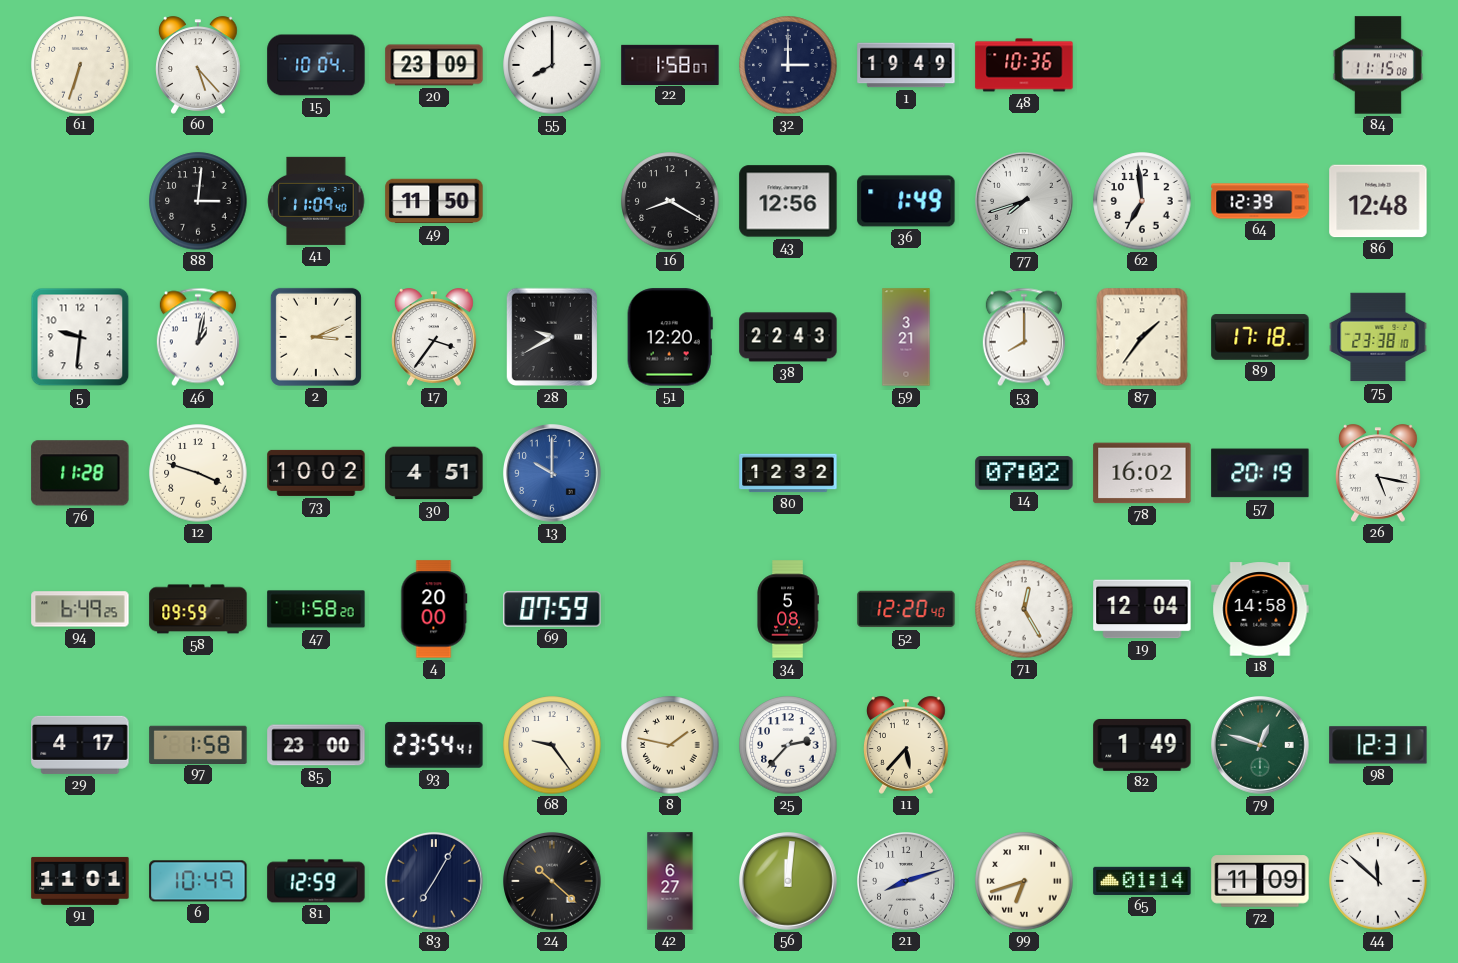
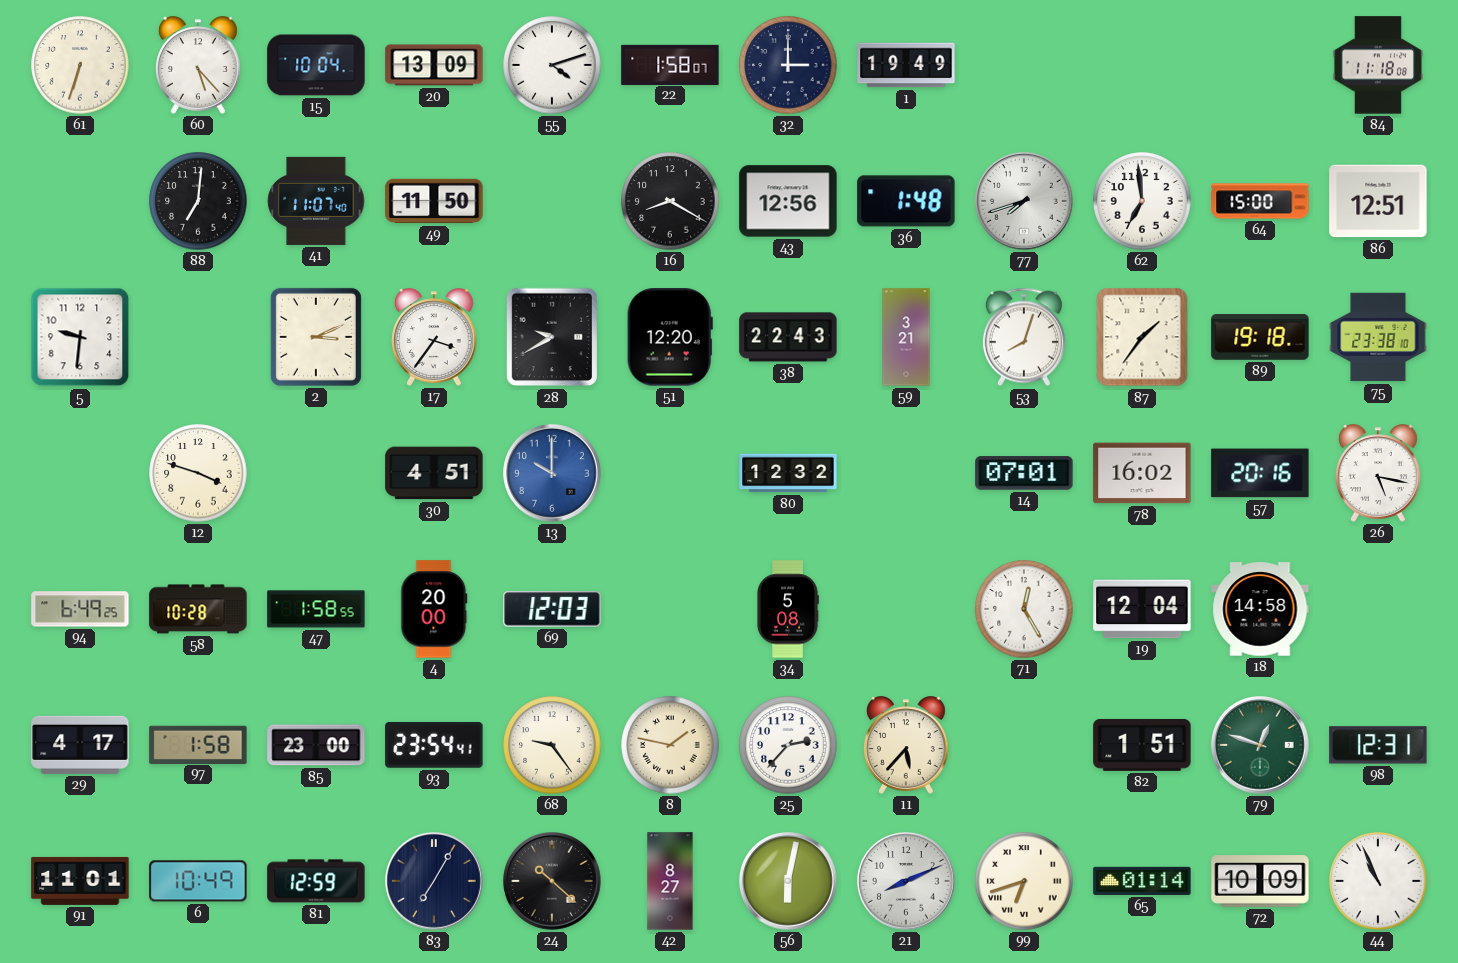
20: 23:09 -> 13:09
55: 8:00 -> 4:12
48: 10:36 -> none
84: 11:15 -> 11:18
88: 3:01 -> 7:01
41: 11:09 -> 11:07
36: 1:49 -> 1:48
64: 12:39 -> 15:00
86: 12:48 -> 12:51
46: 1:02 -> none
53: 8:00 -> 8:03
89: 17:18 -> 19:18
76: 11:28 -> none
73: 10:02 -> none
14: 07:02 -> 07:01
57: 20:19 -> 20:16
58: 09:59 -> 10:28
47: 1:58:20 -> 1:58:55
69: 07:59 -> 12:03
52: 12:20 -> none
82: 1:49 -> 1:51
42: 6:27 -> 8:27
56: 12:01 -> 6:02
21: 8:12 -> 8:11
72: 11:09 -> 10:09
44: 11:52 -> 10:56
